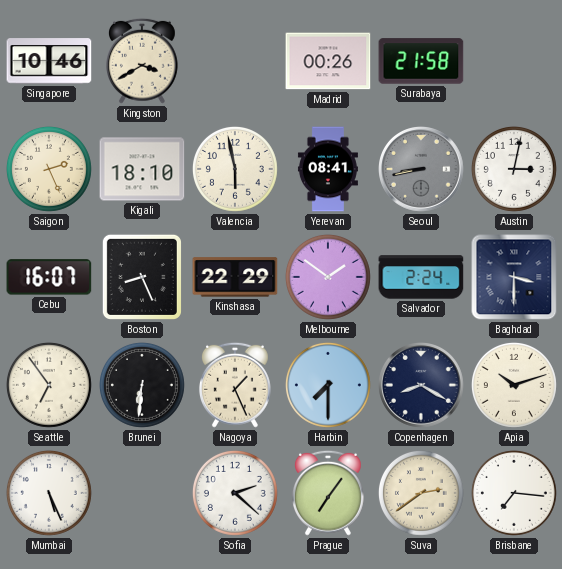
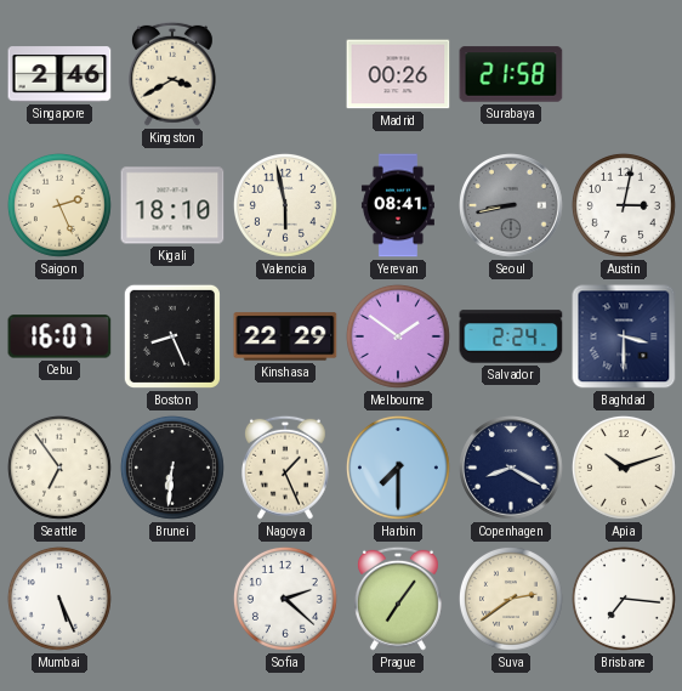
Singapore: 10:46 -> 2:46
